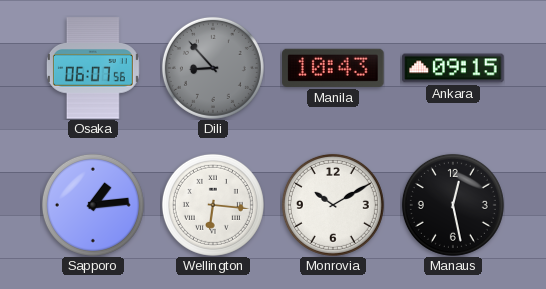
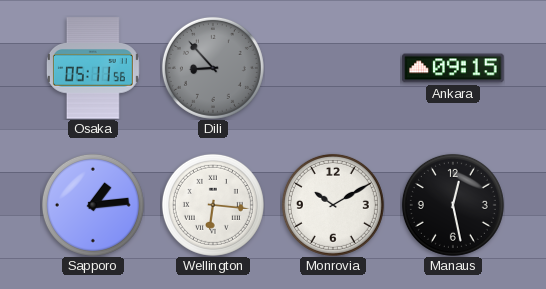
Osaka: 06:07 -> 05:11
Manila: 10:43 -> none
